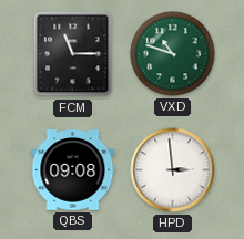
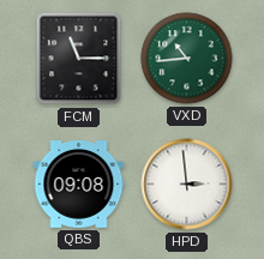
VXD: 10:48 -> 10:44
